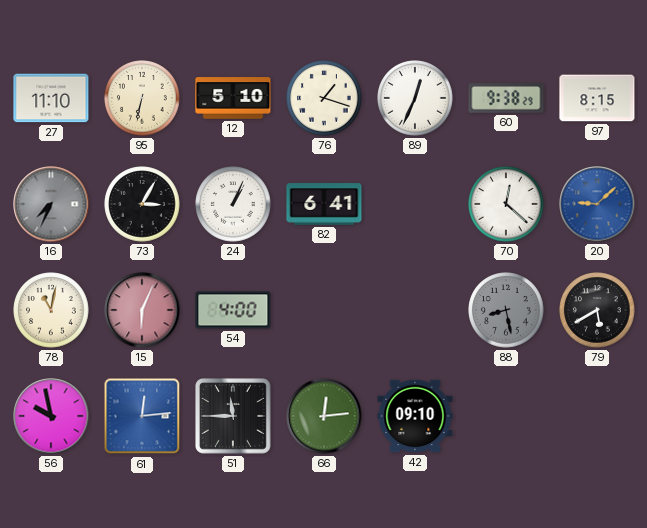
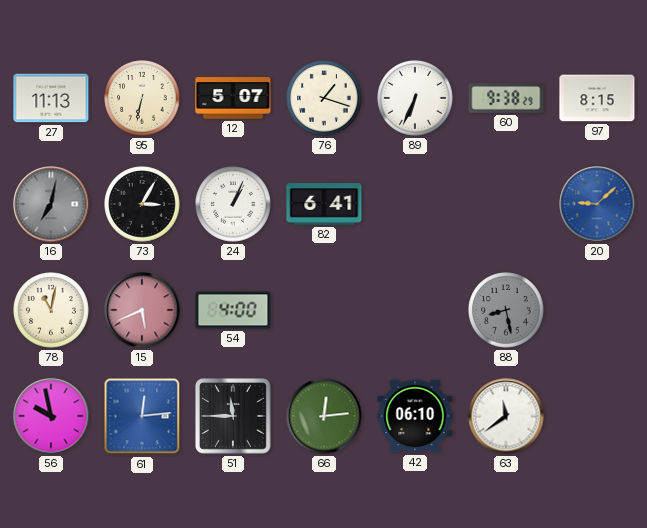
27: 11:10 -> 11:13
12: 5:10 -> 5:07
89: 12:34 -> 6:34
16: 7:34 -> 7:02
70: 12:22 -> none
15: 6:04 -> 5:41
79: 5:40 -> none
42: 09:10 -> 06:10
63: none -> 11:39
